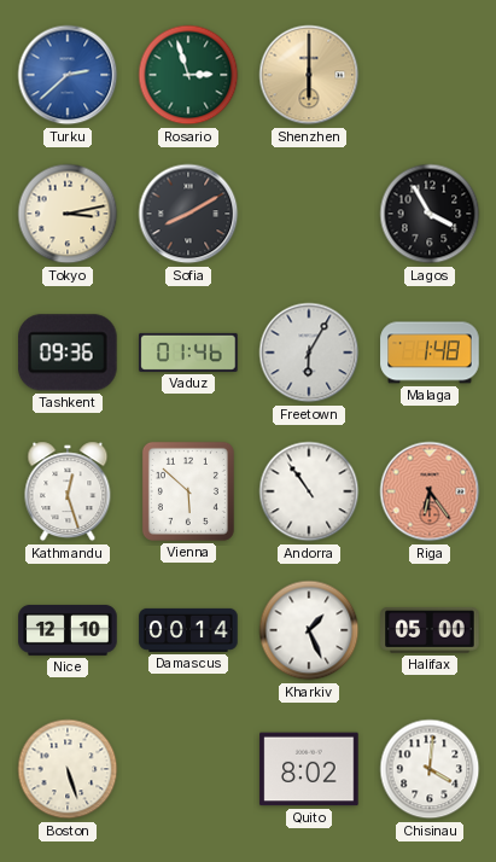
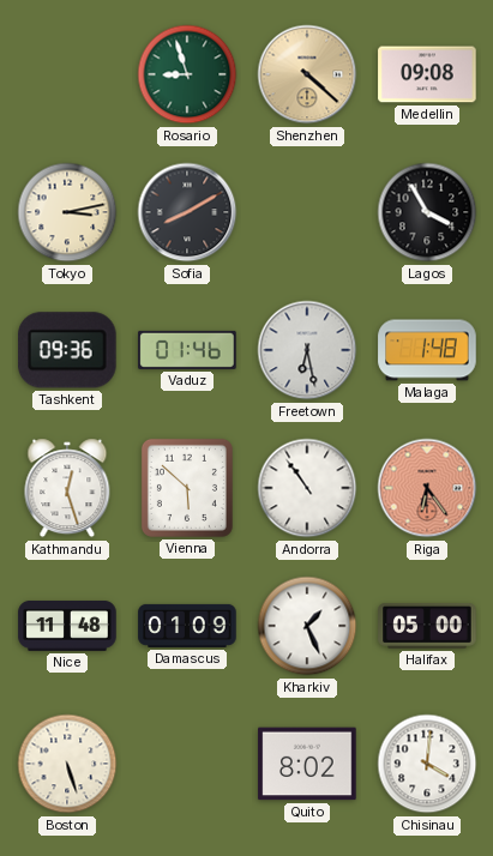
Turku: 2:38 -> none
Rosario: 2:57 -> 8:57
Shenzhen: 6:00 -> 4:22
Medellin: none -> 09:08
Freetown: 6:05 -> 6:28
Nice: 12:10 -> 11:48
Damascus: 00:14 -> 01:09
